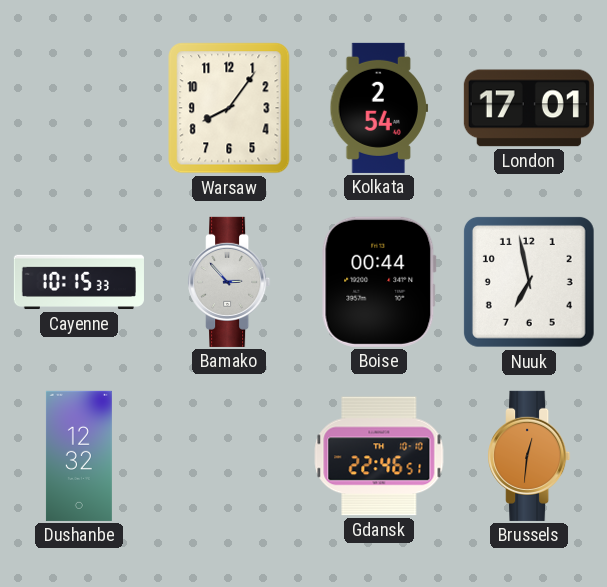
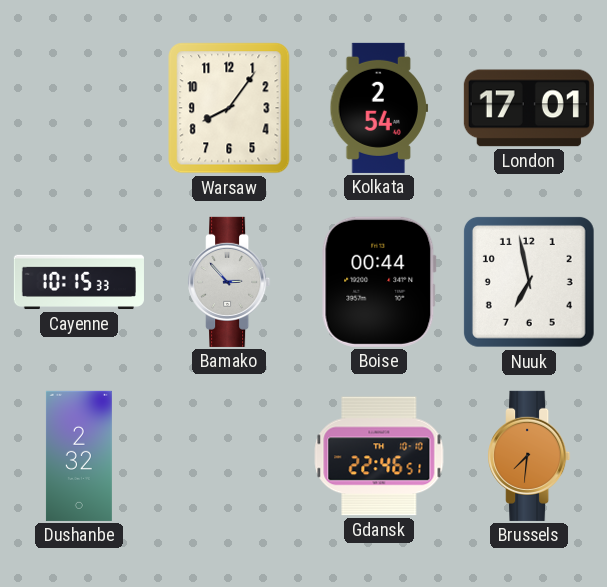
Dushanbe: 12:32 -> 2:32
Brussels: 12:31 -> 7:31
